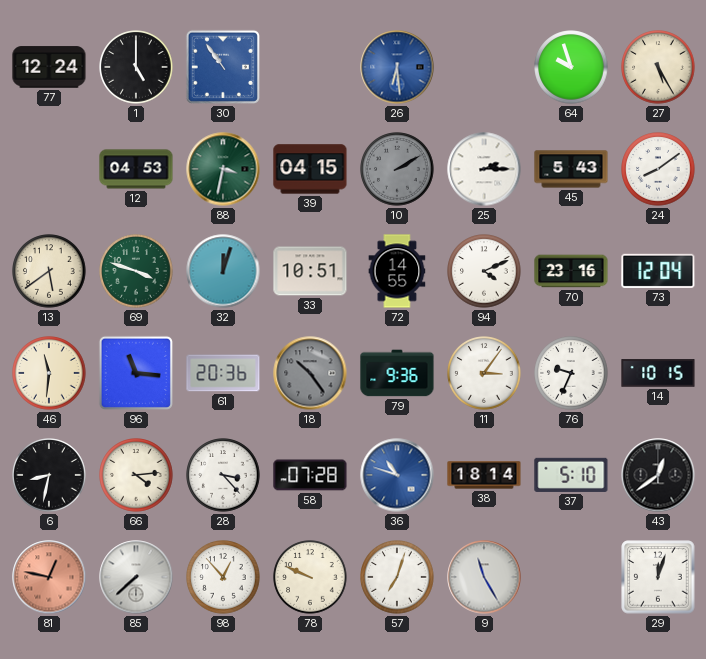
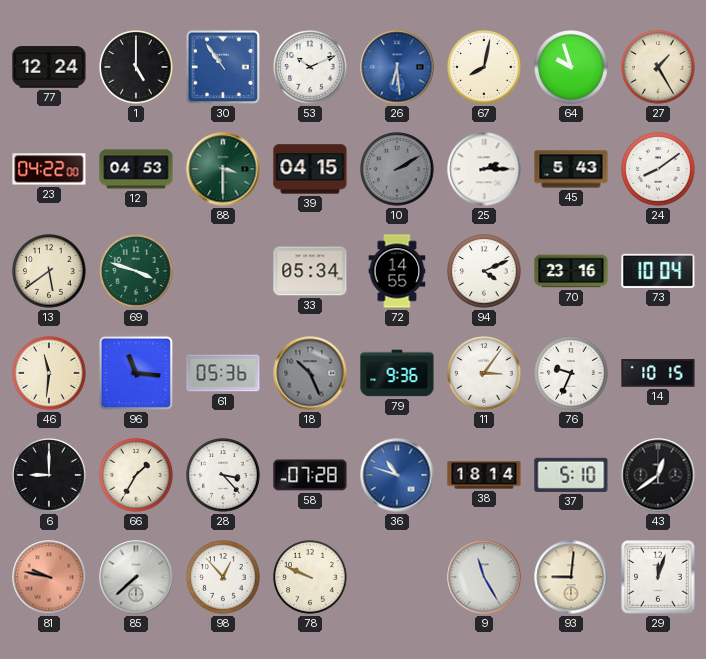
53: none -> 10:11
67: none -> 8:02
27: 5:25 -> 1:25
23: none -> 04:22
88: 3:32 -> 3:30
32: 12:03 -> none
33: 10:51 -> 05:34
73: 12:04 -> 10:04
61: 20:36 -> 05:36
18: 10:24 -> 10:26
6: 8:32 -> 9:00
66: 4:14 -> 1:35
81: 12:47 -> 9:47
57: 7:03 -> none
93: none -> 9:01
